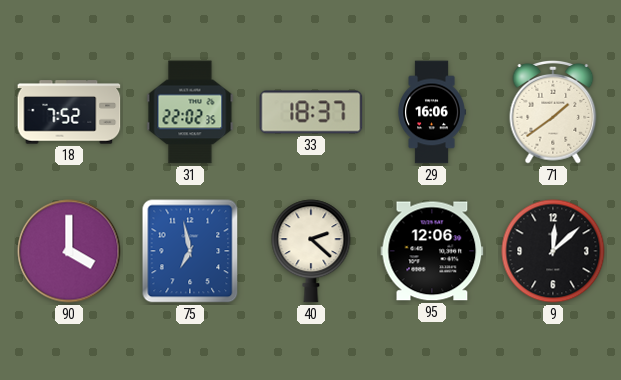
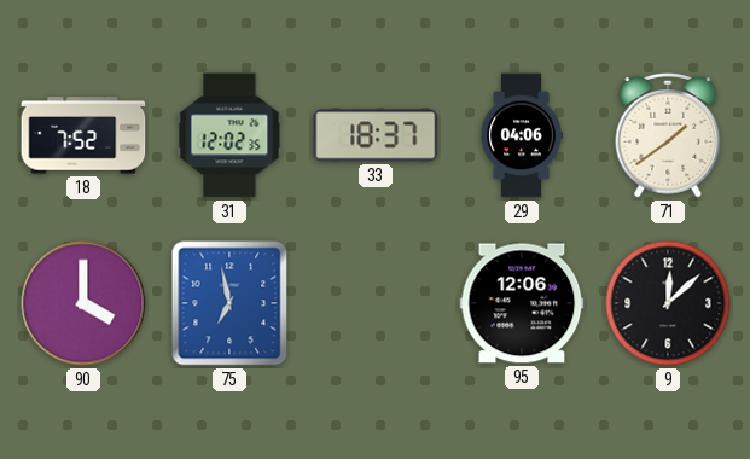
31: 22:02 -> 12:02
29: 16:06 -> 04:06
40: 2:22 -> none
